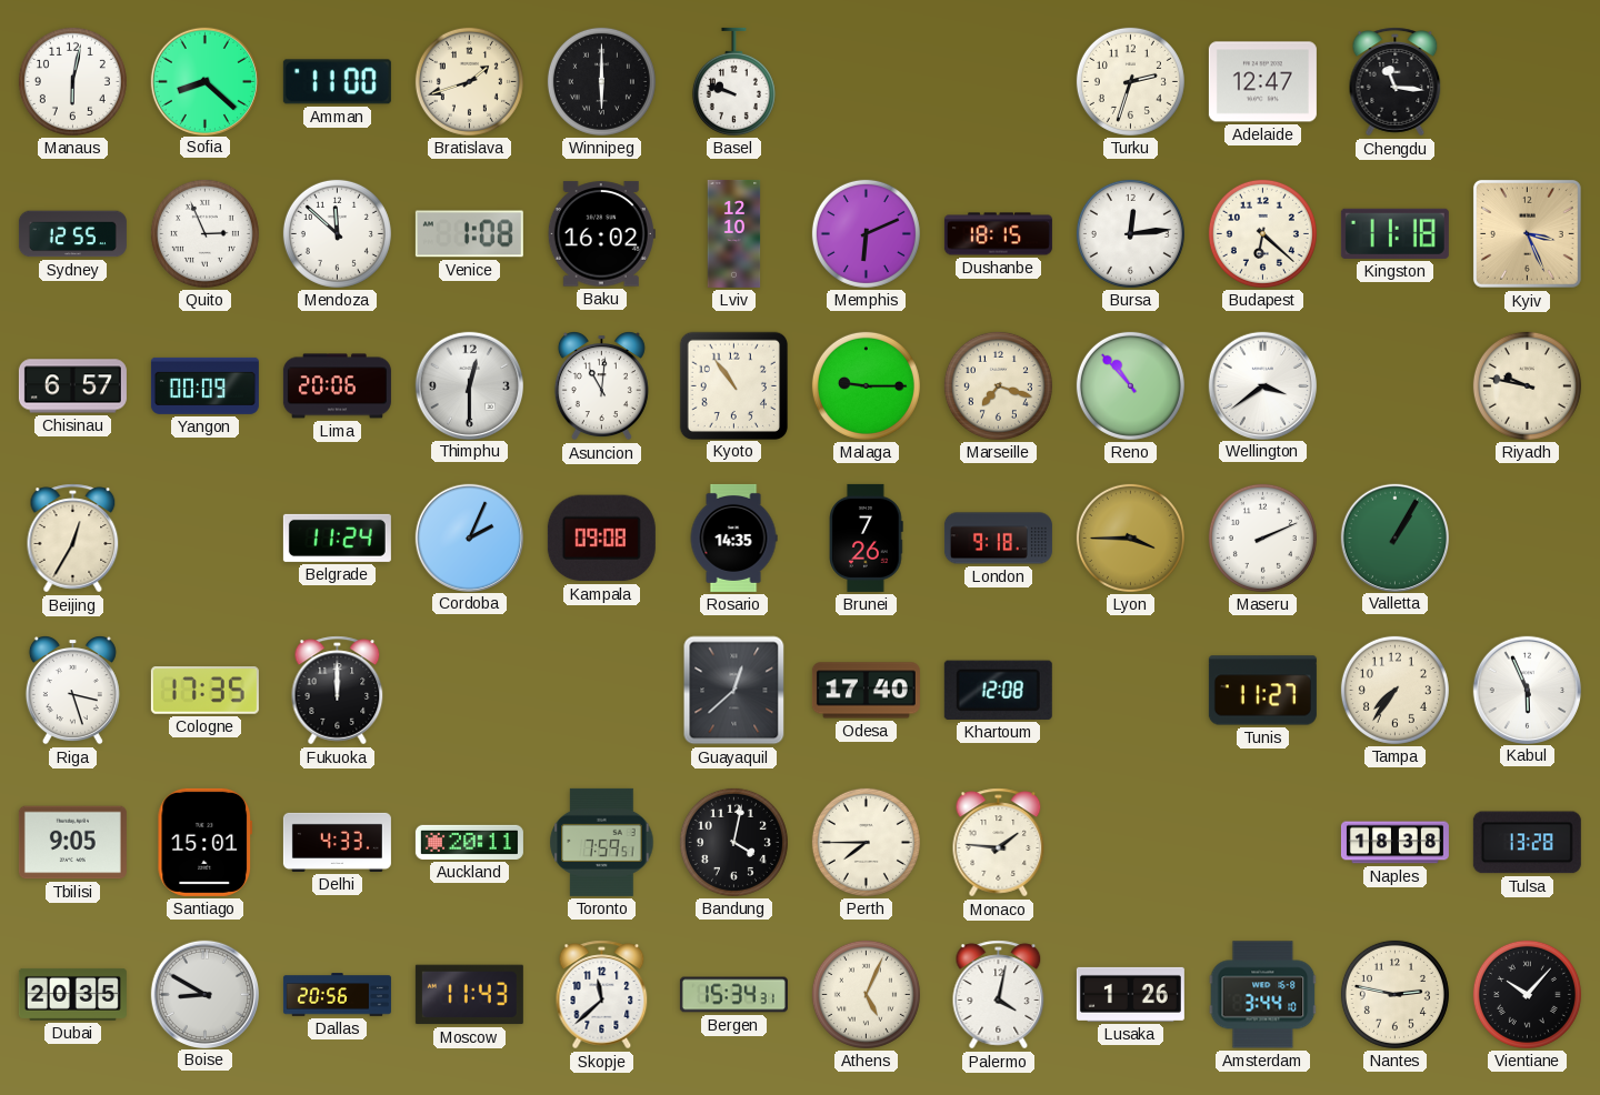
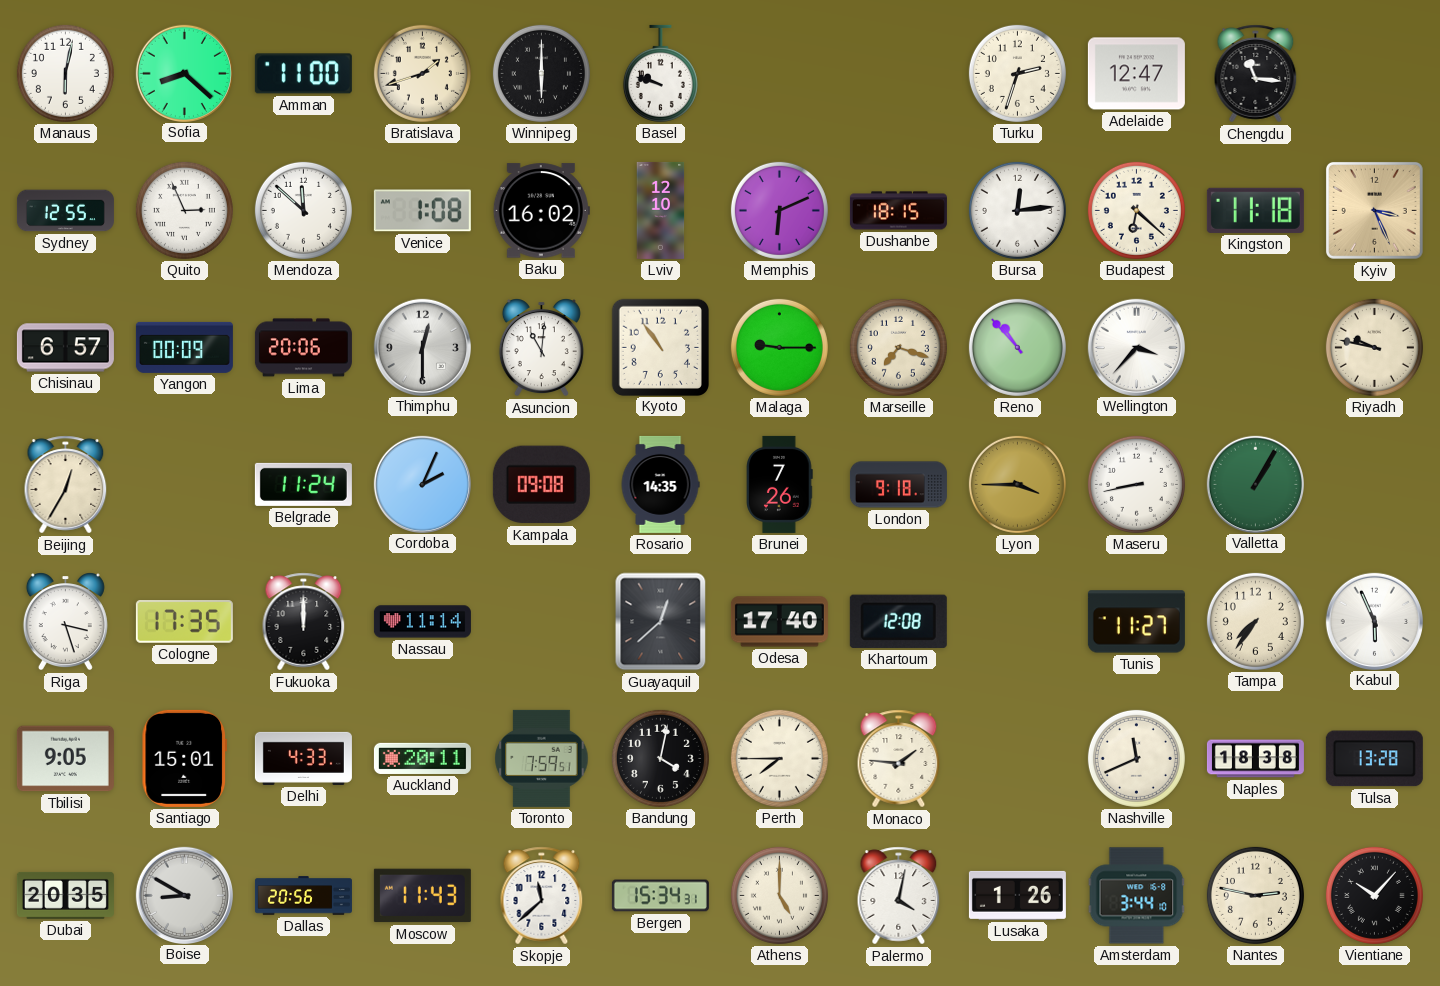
Wellington: 3:39 -> 3:37
Maseru: 2:11 -> 8:43
Nassau: none -> 11:14
Nashville: none -> 11:41
Athens: 5:04 -> 5:00
